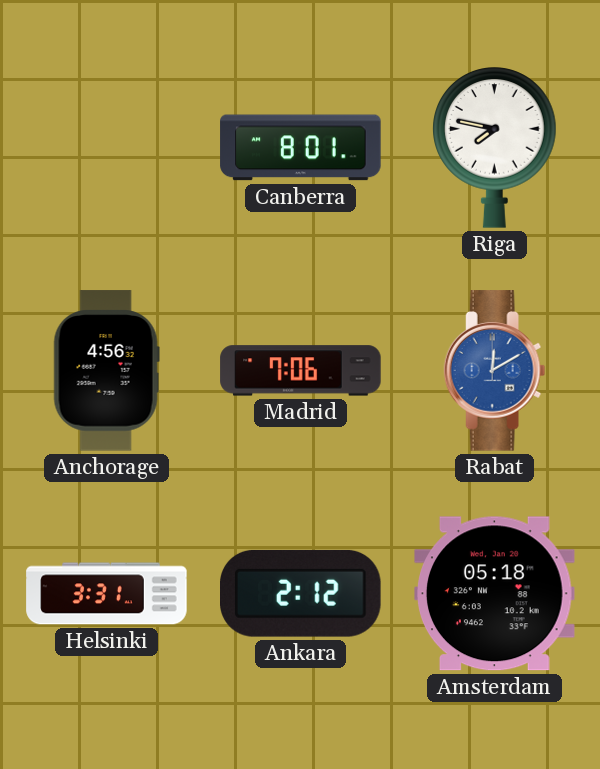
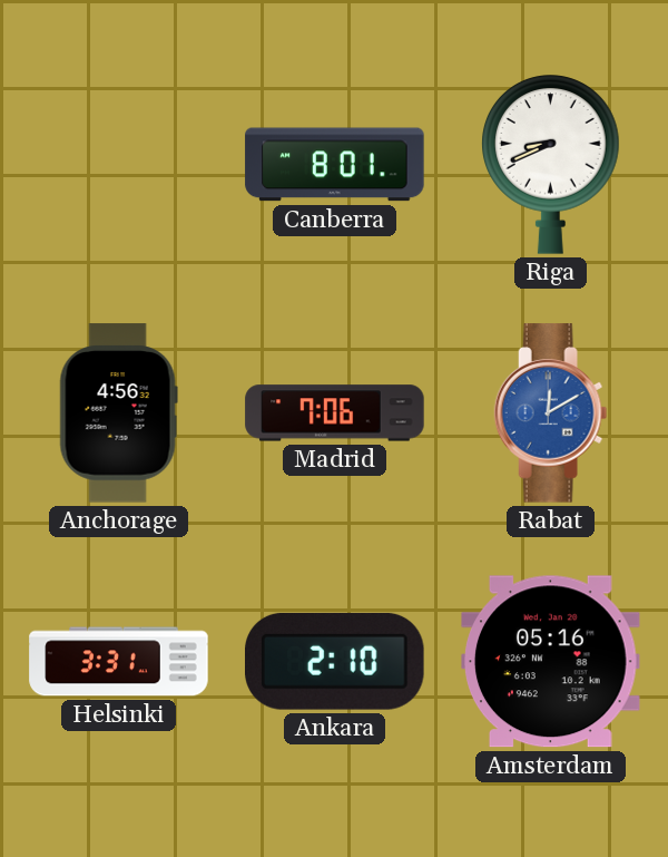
Riga: 7:47 -> 8:41
Ankara: 2:12 -> 2:10
Amsterdam: 05:18 -> 05:16
